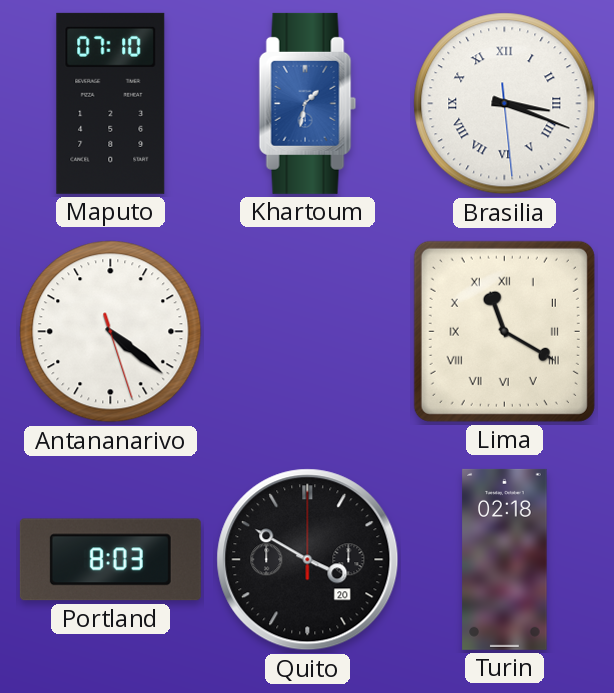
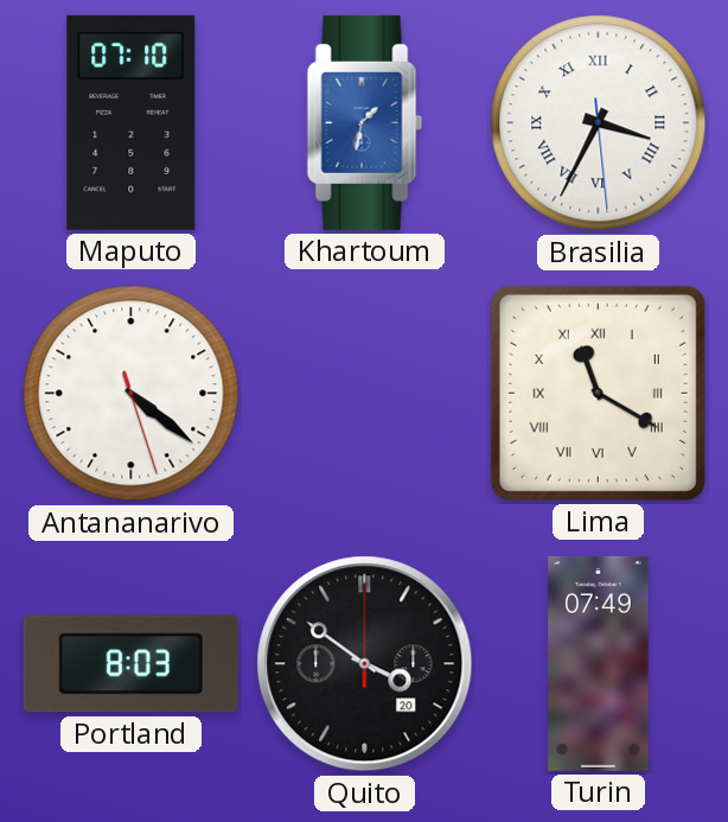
Brasilia: 3:18 -> 3:34
Quito: 3:50 -> 3:51
Turin: 02:18 -> 07:49
